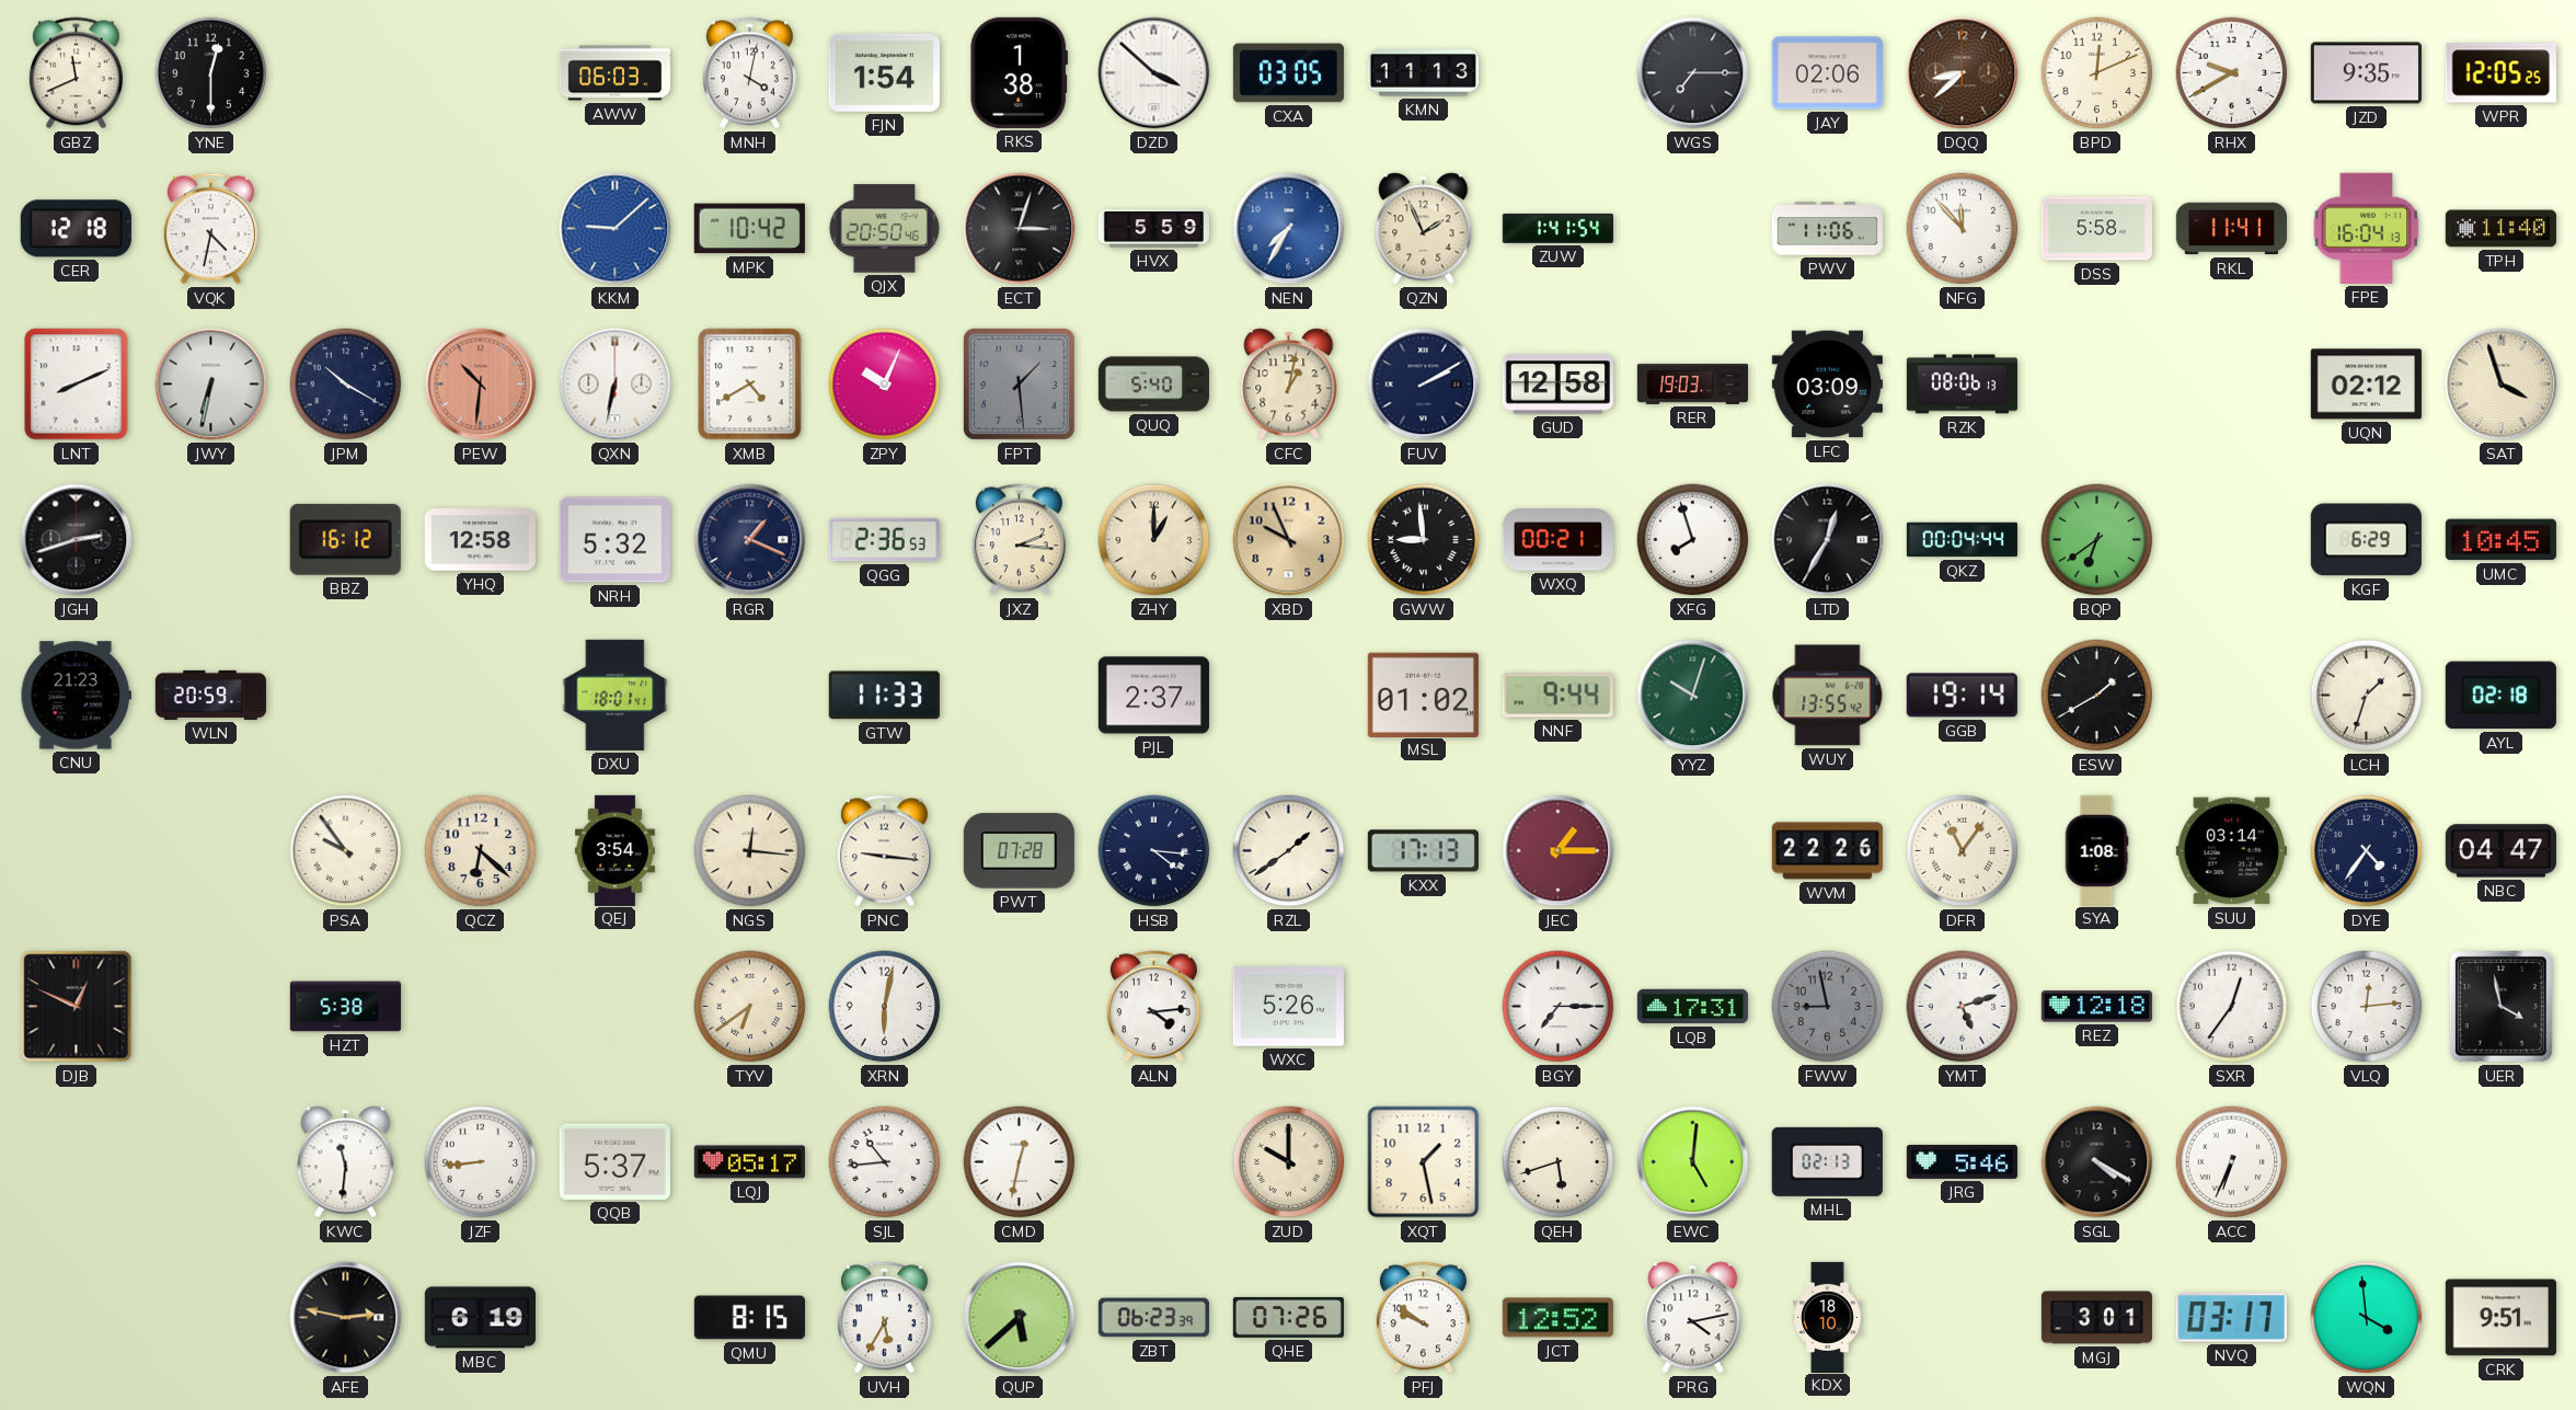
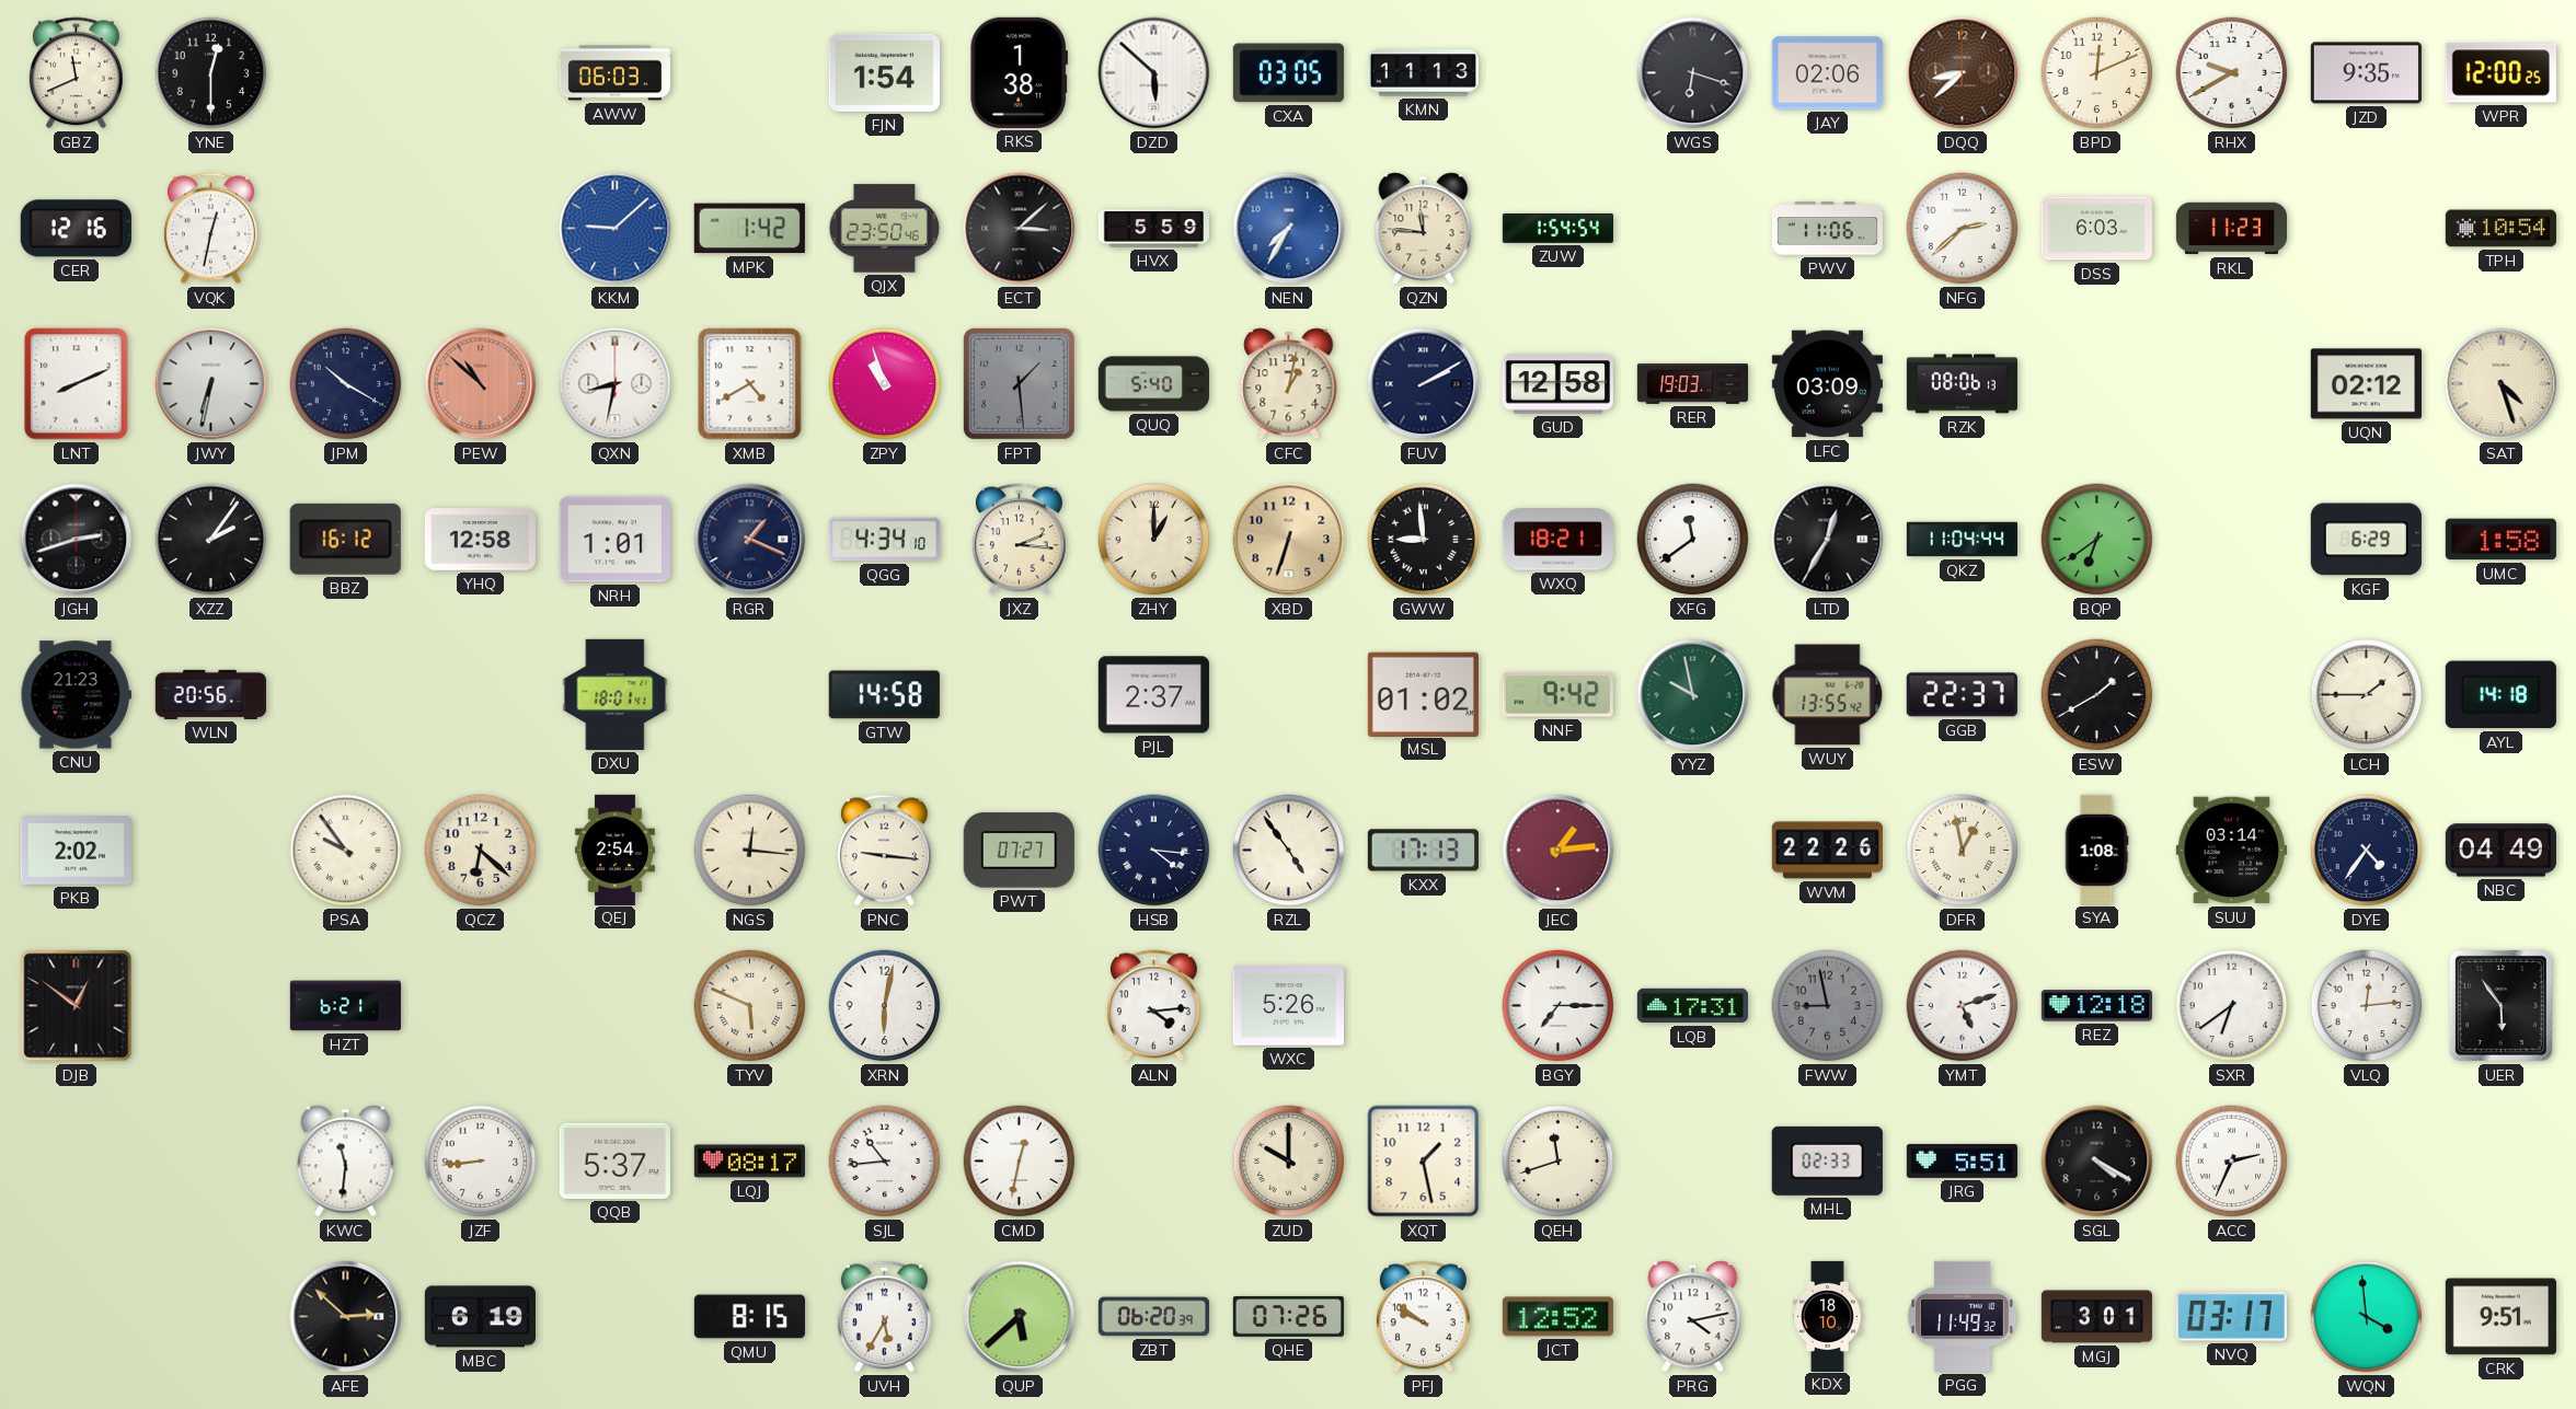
MNH: 4:02 -> none
DZD: 3:52 -> 5:52
WGS: 7:15 -> 6:18
WPR: 12:05 -> 12:00
CER: 12:18 -> 12:16
VQK: 4:32 -> 12:32
MPK: 10:42 -> 1:42
QJX: 20:50 -> 23:50
ECT: 3:03 -> 3:08
QZN: 1:56 -> 11:46
ZUW: 1:41 -> 1:54
NFG: 11:53 -> 2:38
DSS: 5:58 -> 6:03
RKL: 11:41 -> 11:23
FPE: 16:04 -> none
TPH: 11:40 -> 10:54
PEW: 10:31 -> 10:52
QXN: 6:32 -> 8:32
ZPY: 10:04 -> 10:57
SAT: 3:57 -> 4:27
XZZ: none -> 2:06
NRH: 5:32 -> 1:01
QGG: 2:36 -> 4:34
XBD: 9:56 -> 6:33
WXQ: 00:21 -> 18:21
XFG: 7:57 -> 11:39
QKZ: 00:04 -> 11:04
UMC: 10:45 -> 1:58
WLN: 20:59 -> 20:56
GTW: 11:33 -> 14:58
NNF: 9:44 -> 9:42
YYZ: 10:03 -> 9:58
GGB: 19:14 -> 22:37
LCH: 1:33 -> 1:45
AYL: 02:18 -> 14:18
PKB: none -> 2:02
QEJ: 3:54 -> 2:54
PWT: 07:28 -> 07:27
RZL: 1:39 -> 4:54
JEC: 1:15 -> 1:14
DFR: 11:06 -> 12:58
NBC: 04:47 -> 04:49
DJB: 12:49 -> 12:51
HZT: 5:38 -> 6:21
TYV: 6:39 -> 5:49
SXR: 12:36 -> 6:39
UER: 3:58 -> 5:54
LQJ: 05:17 -> 08:17
QEH: 5:42 -> 11:42
EWC: 5:01 -> none
MHL: 02:13 -> 02:33
JRG: 5:46 -> 5:51
ACC: 6:34 -> 2:34
AFE: 2:47 -> 2:52
ZBT: 06:23 -> 06:20
PGG: none -> 11:49
